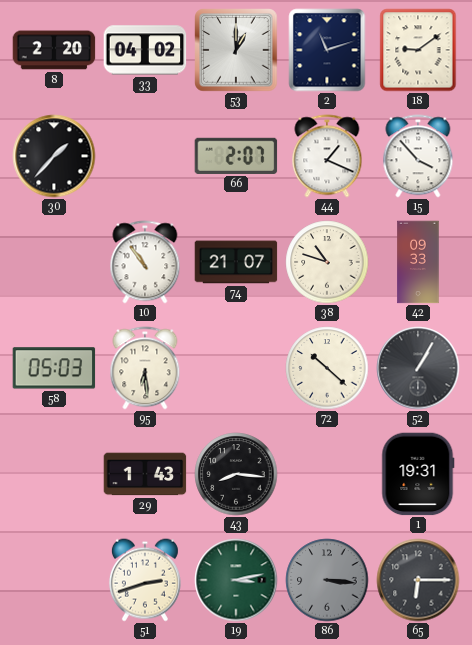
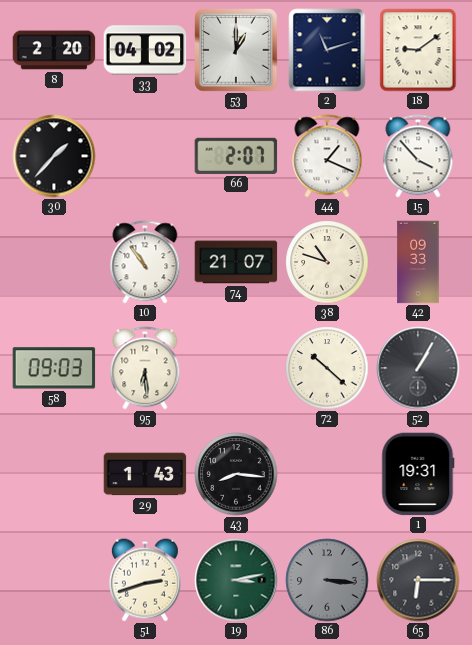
58: 05:03 -> 09:03
